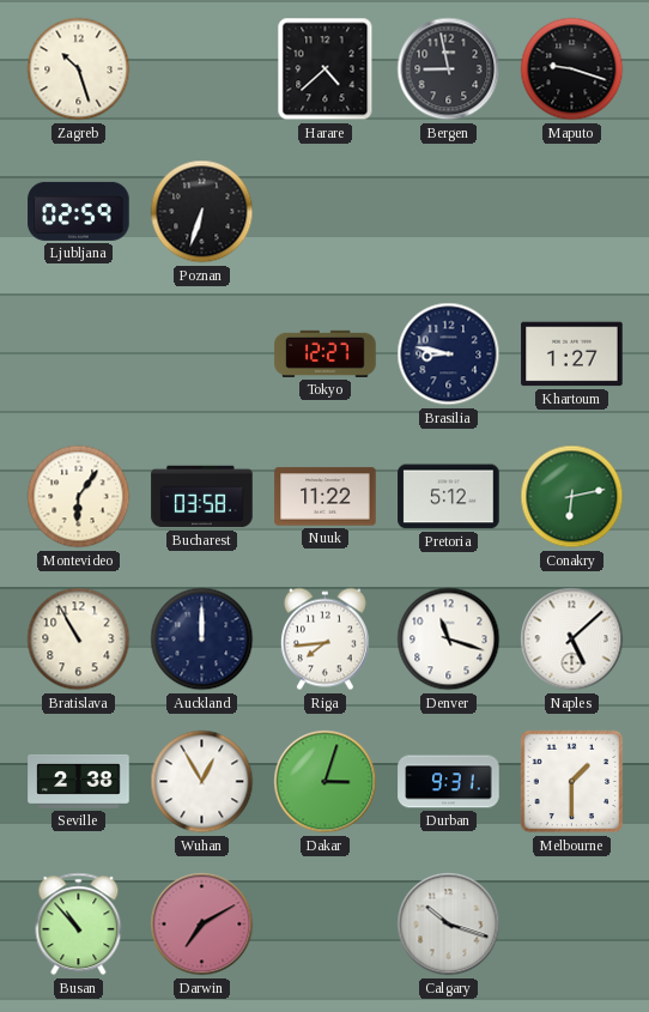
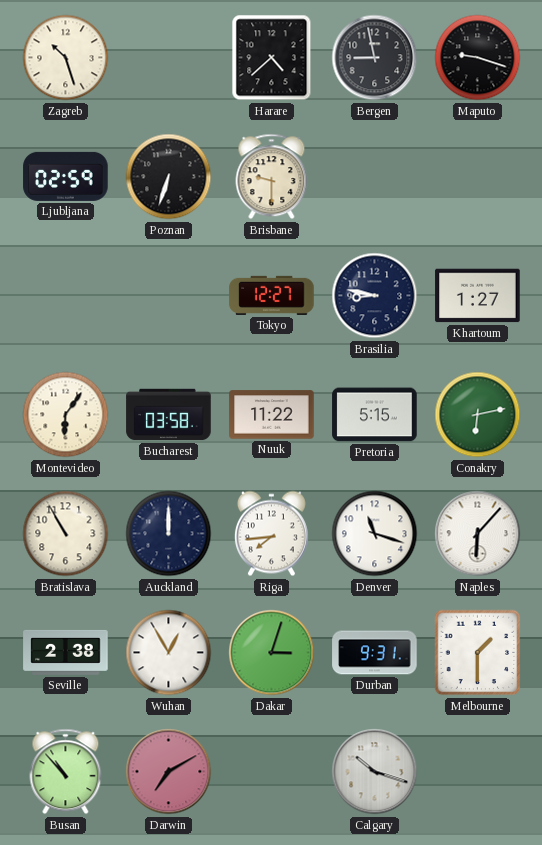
Brisbane: none -> 9:30
Pretoria: 5:12 -> 5:15
Naples: 5:08 -> 6:07
